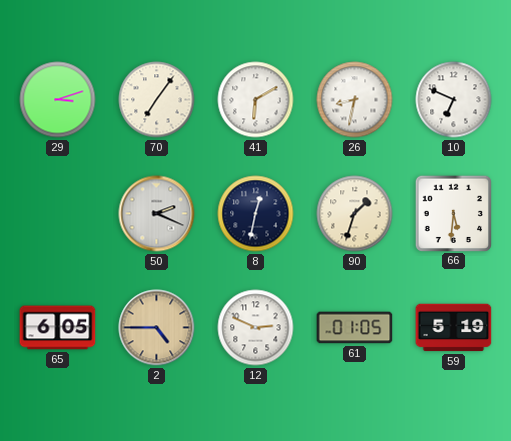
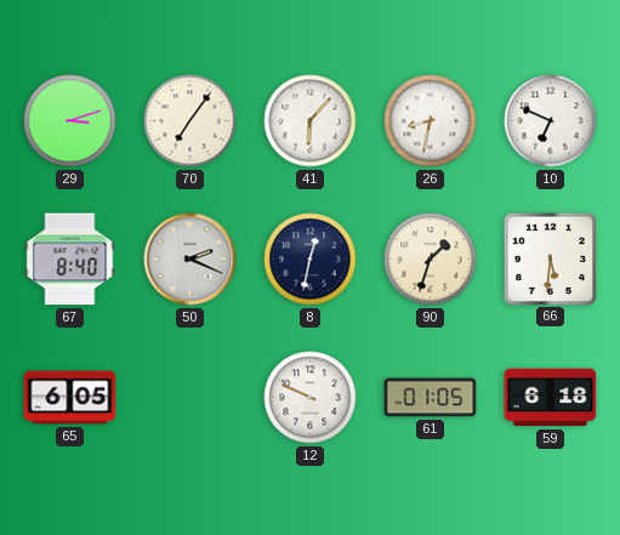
41: 6:10 -> 6:07
67: none -> 8:40
2: 4:45 -> none
12: 2:49 -> 9:49
59: 5:19 -> 6:18
